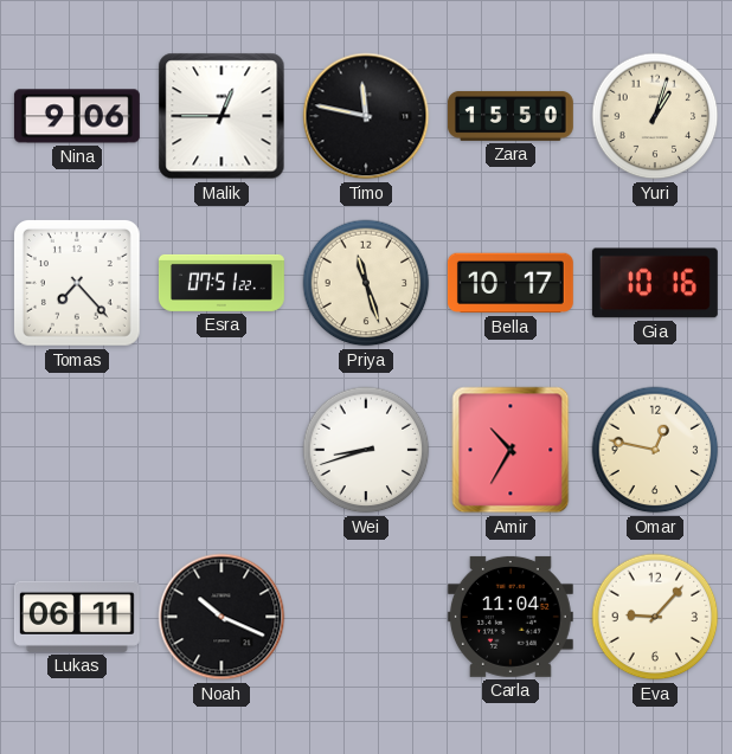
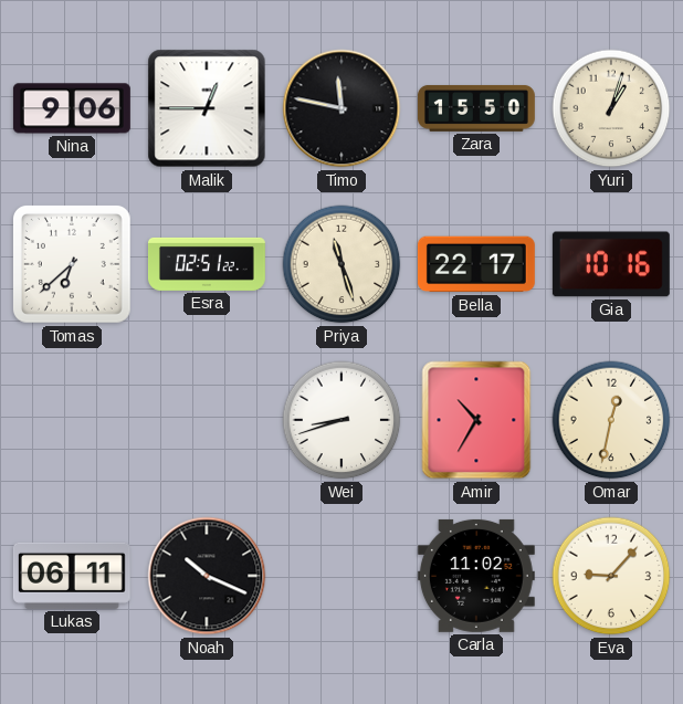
Tomas: 7:23 -> 6:38
Esra: 07:51 -> 02:51
Bella: 10:17 -> 22:17
Omar: 12:47 -> 12:32
Carla: 11:04 -> 11:02
